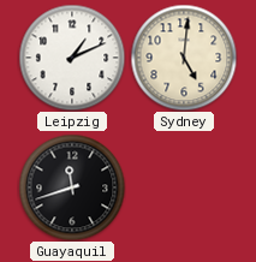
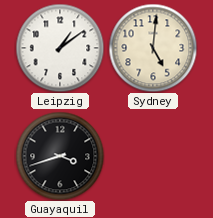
Leipzig: 1:11 -> 1:09
Guayaquil: 11:42 -> 3:42
